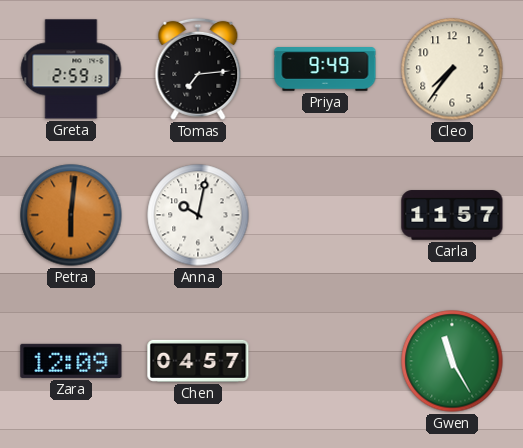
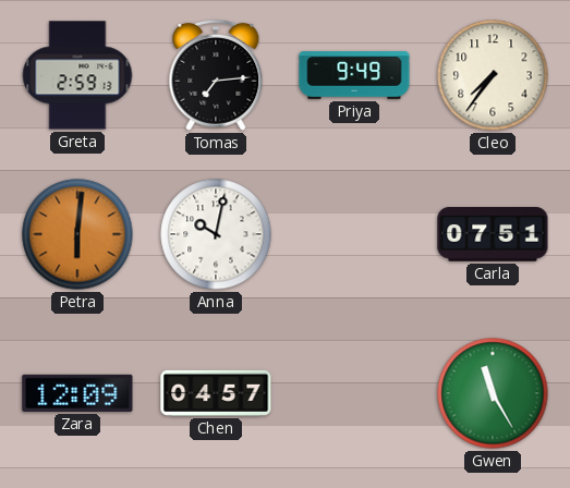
Carla: 11:57 -> 07:51
